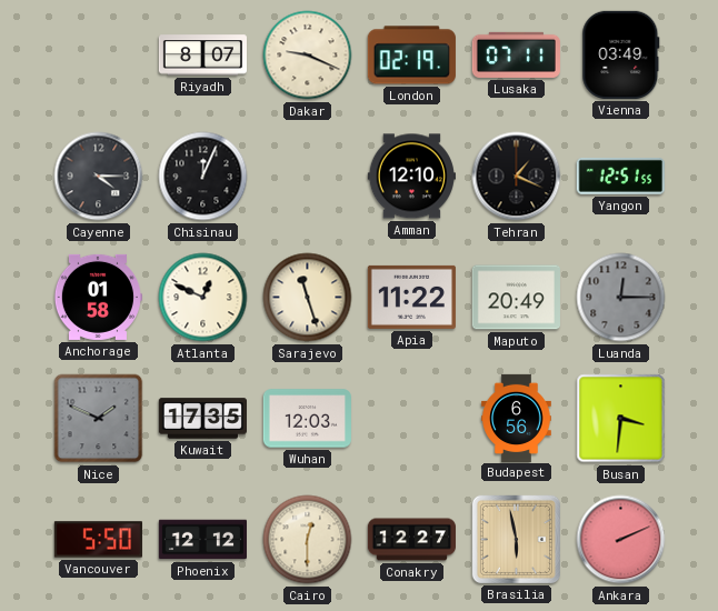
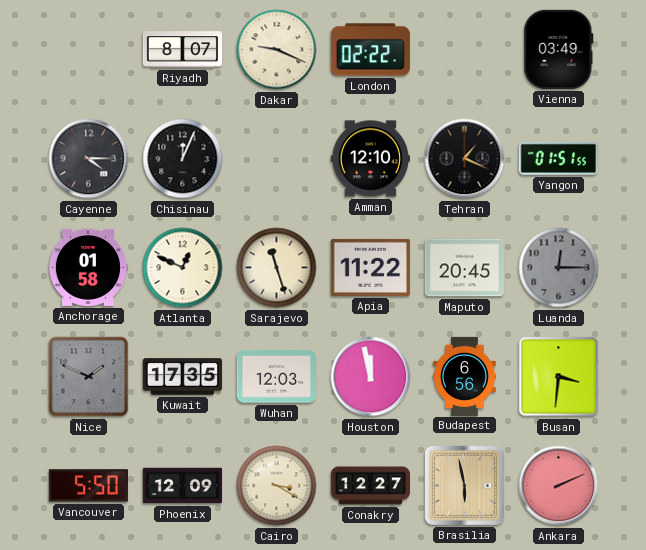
London: 02:19 -> 02:22
Lusaka: 07:11 -> none
Yangon: 12:51 -> 01:51
Maputo: 20:49 -> 20:45
Houston: none -> 11:58
Phoenix: 12:12 -> 12:09
Cairo: 12:30 -> 3:20
